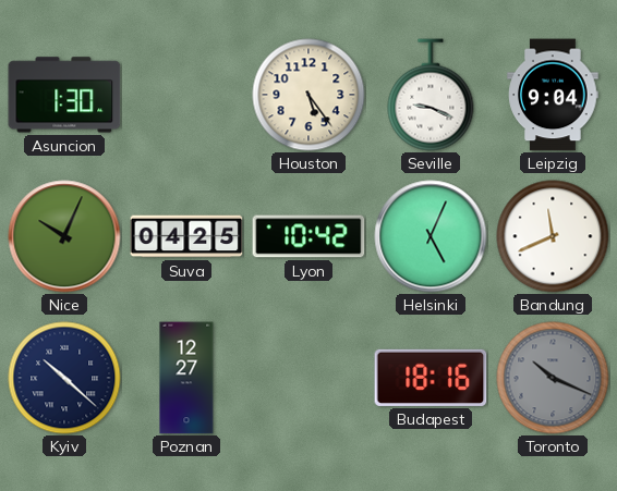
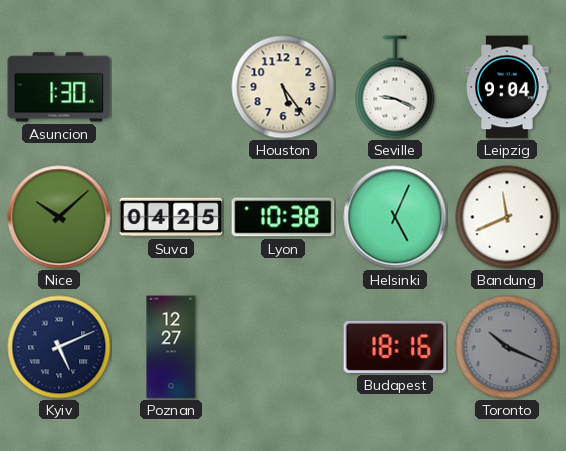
Nice: 10:04 -> 10:08
Lyon: 10:42 -> 10:38
Kyiv: 10:22 -> 5:11
